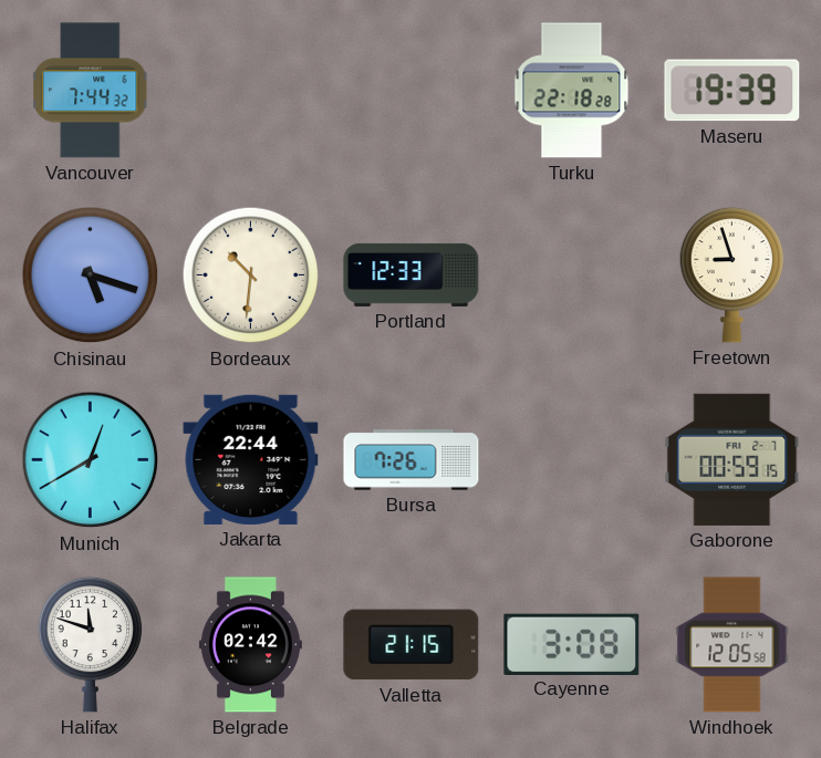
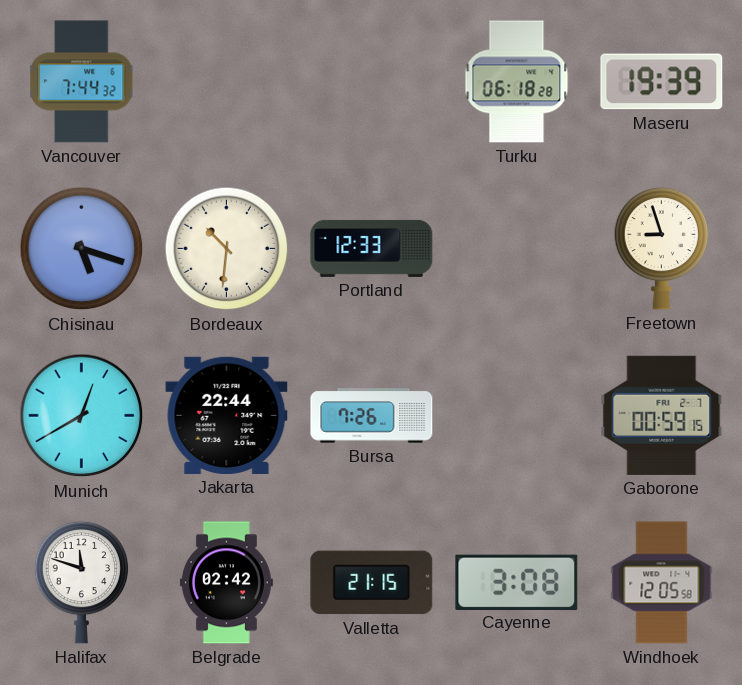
Turku: 22:18 -> 06:18
